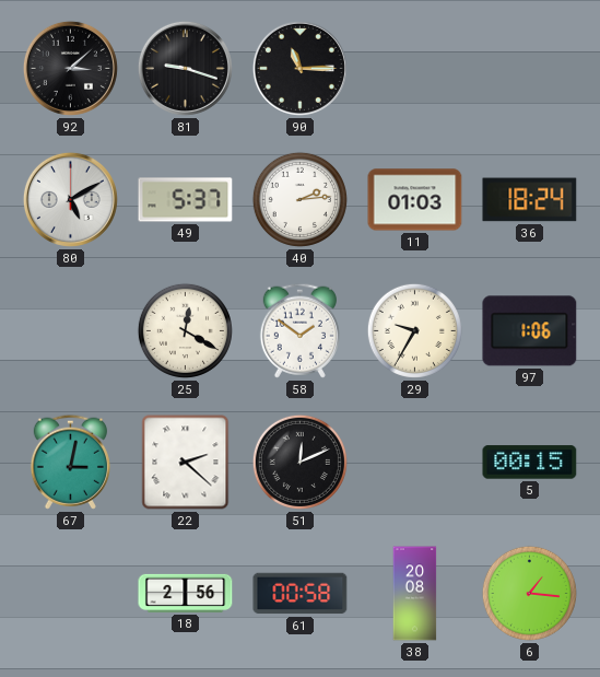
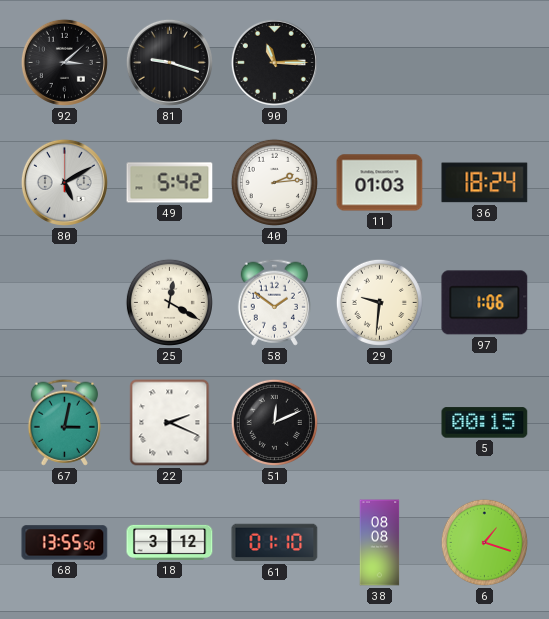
49: 5:37 -> 5:42
29: 9:35 -> 9:31
22: 2:22 -> 2:19
68: none -> 13:55
18: 2:56 -> 3:12
61: 00:58 -> 01:10
38: 20:08 -> 08:08
6: 1:16 -> 1:18
